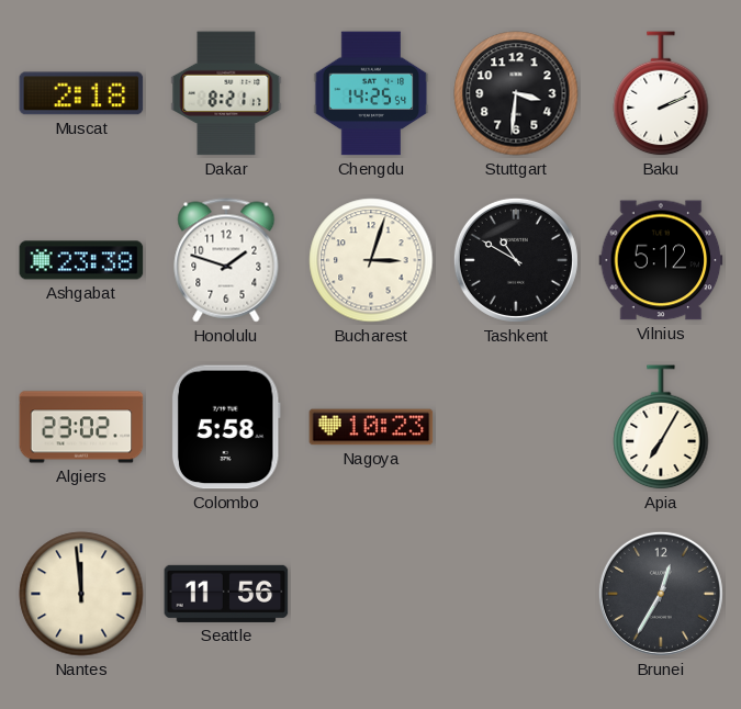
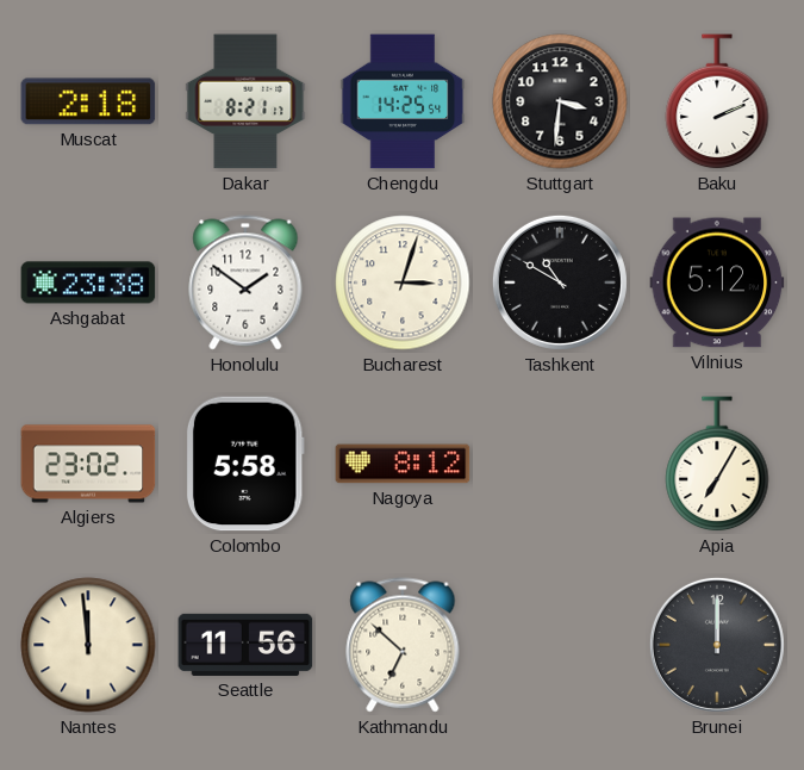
Honolulu: 1:48 -> 1:51
Nagoya: 10:23 -> 8:12
Kathmandu: none -> 6:52
Brunei: 12:35 -> 12:00
